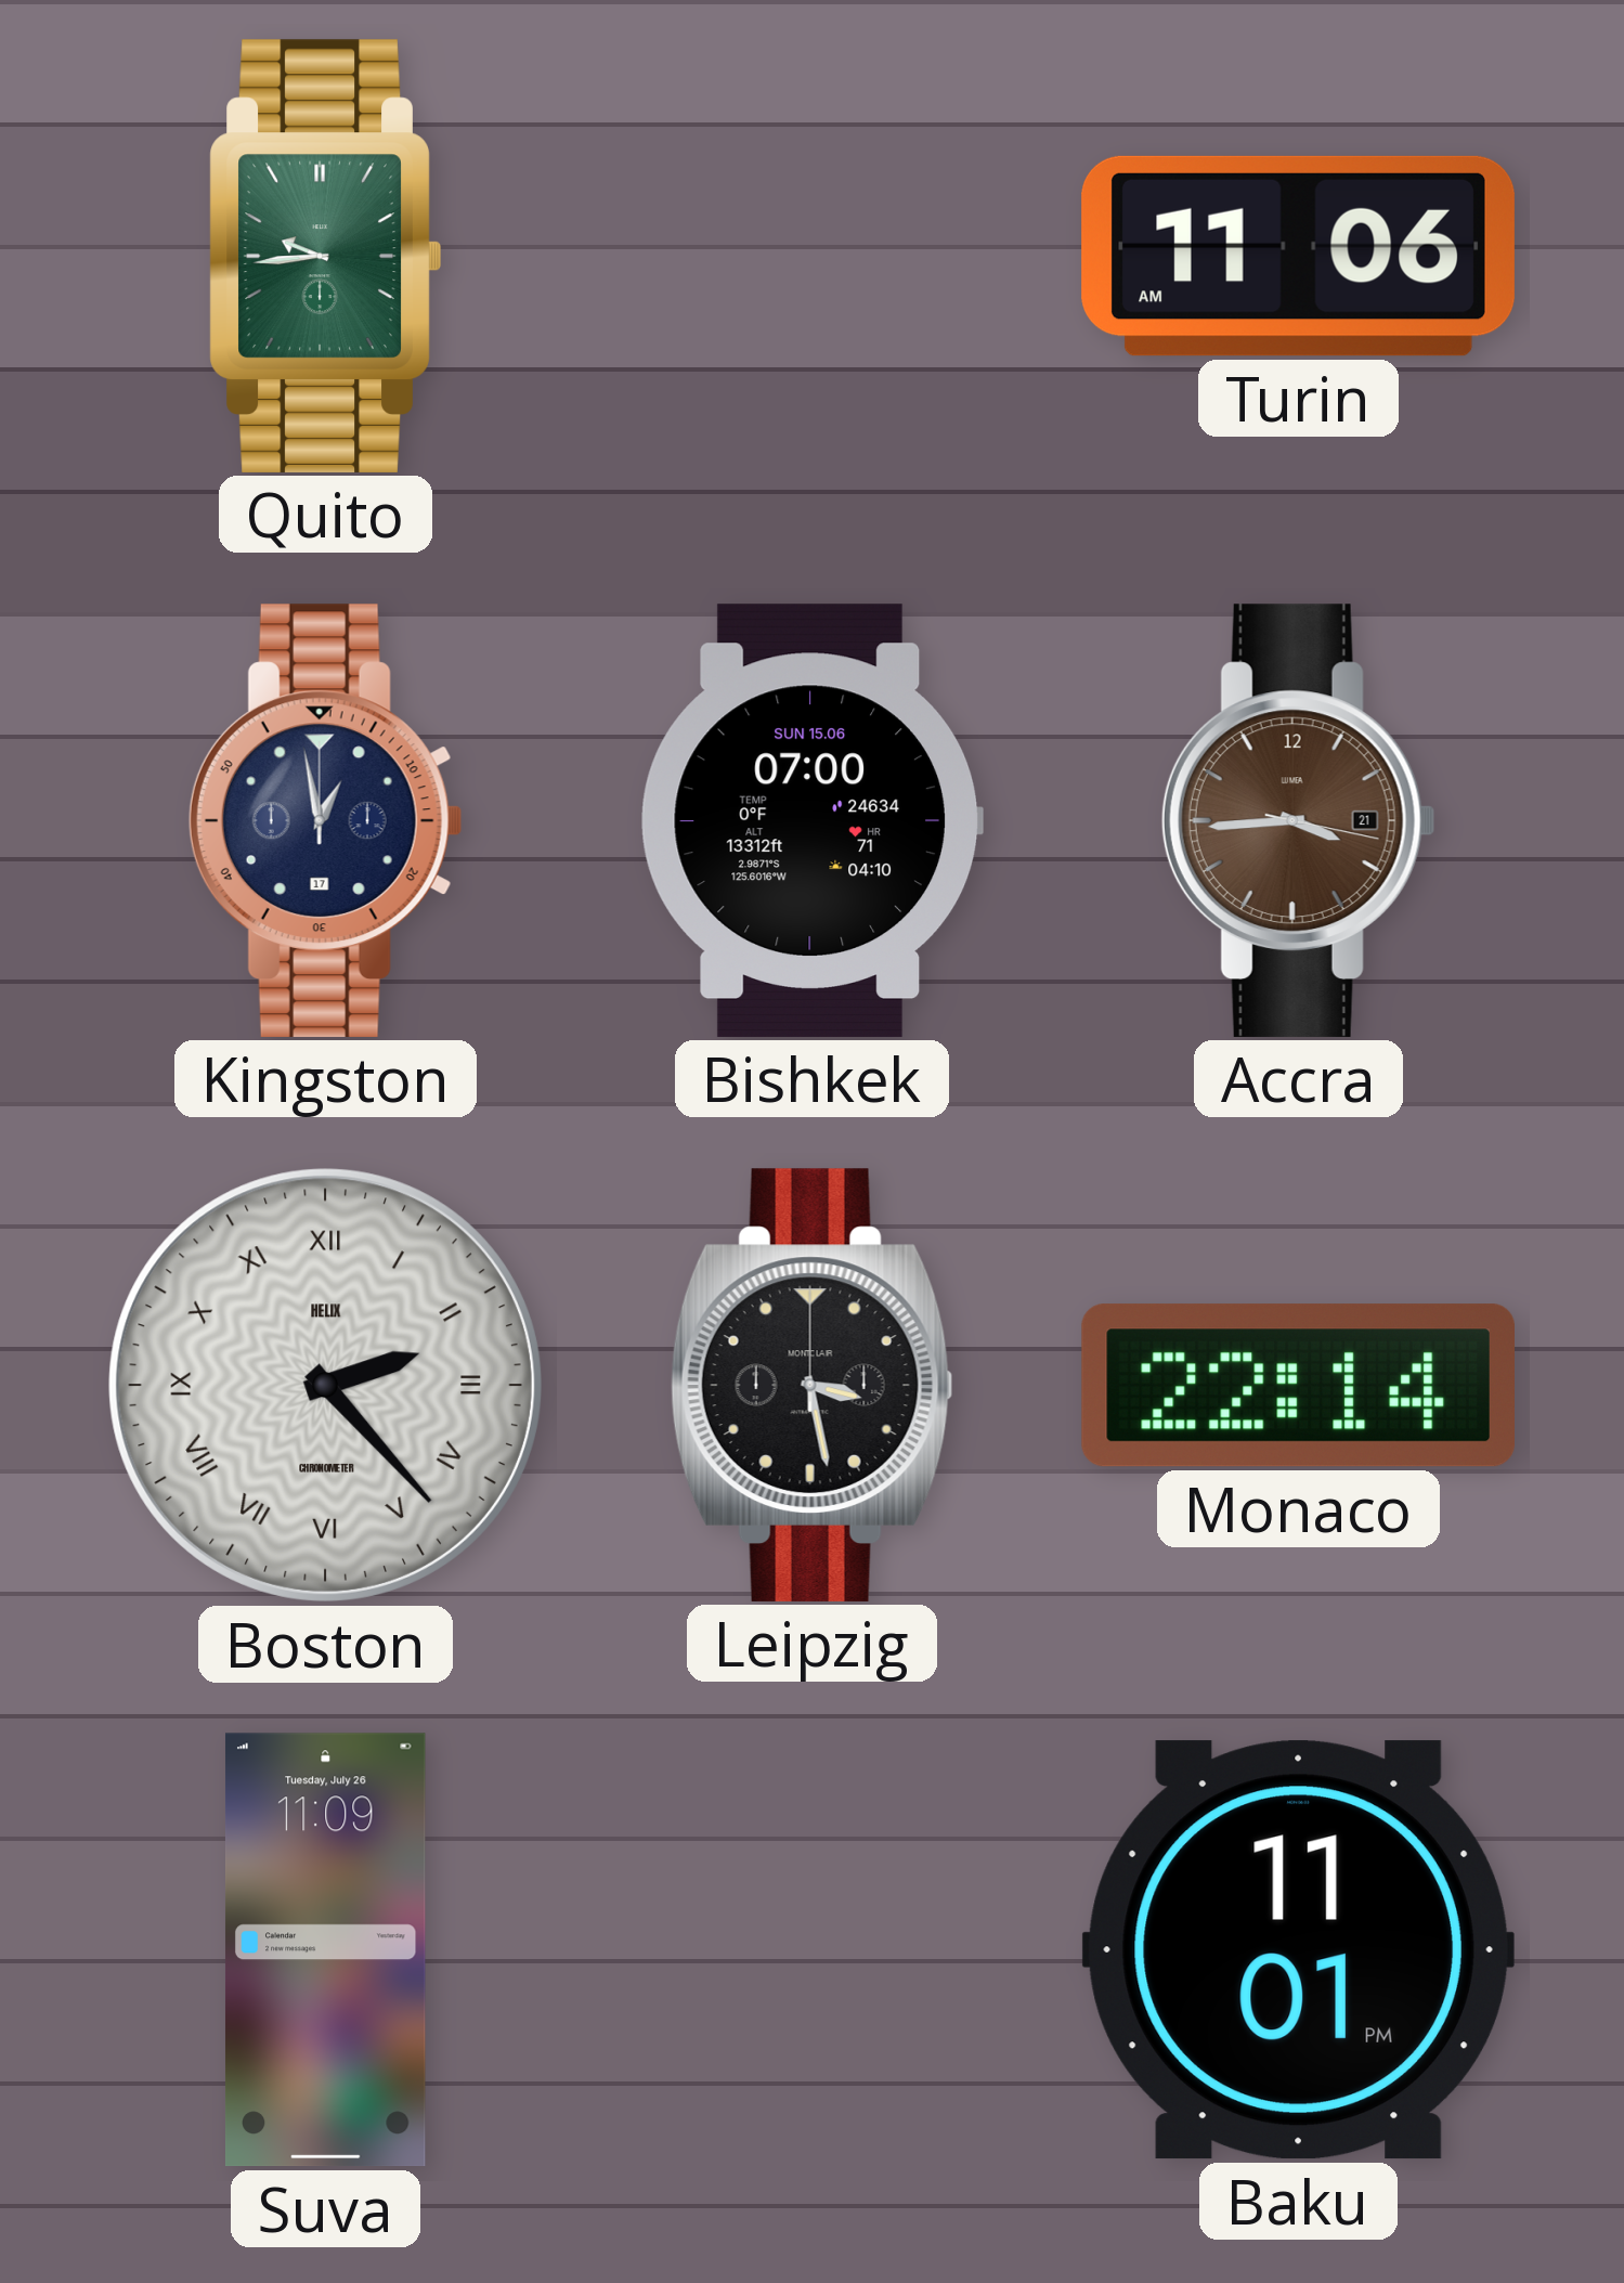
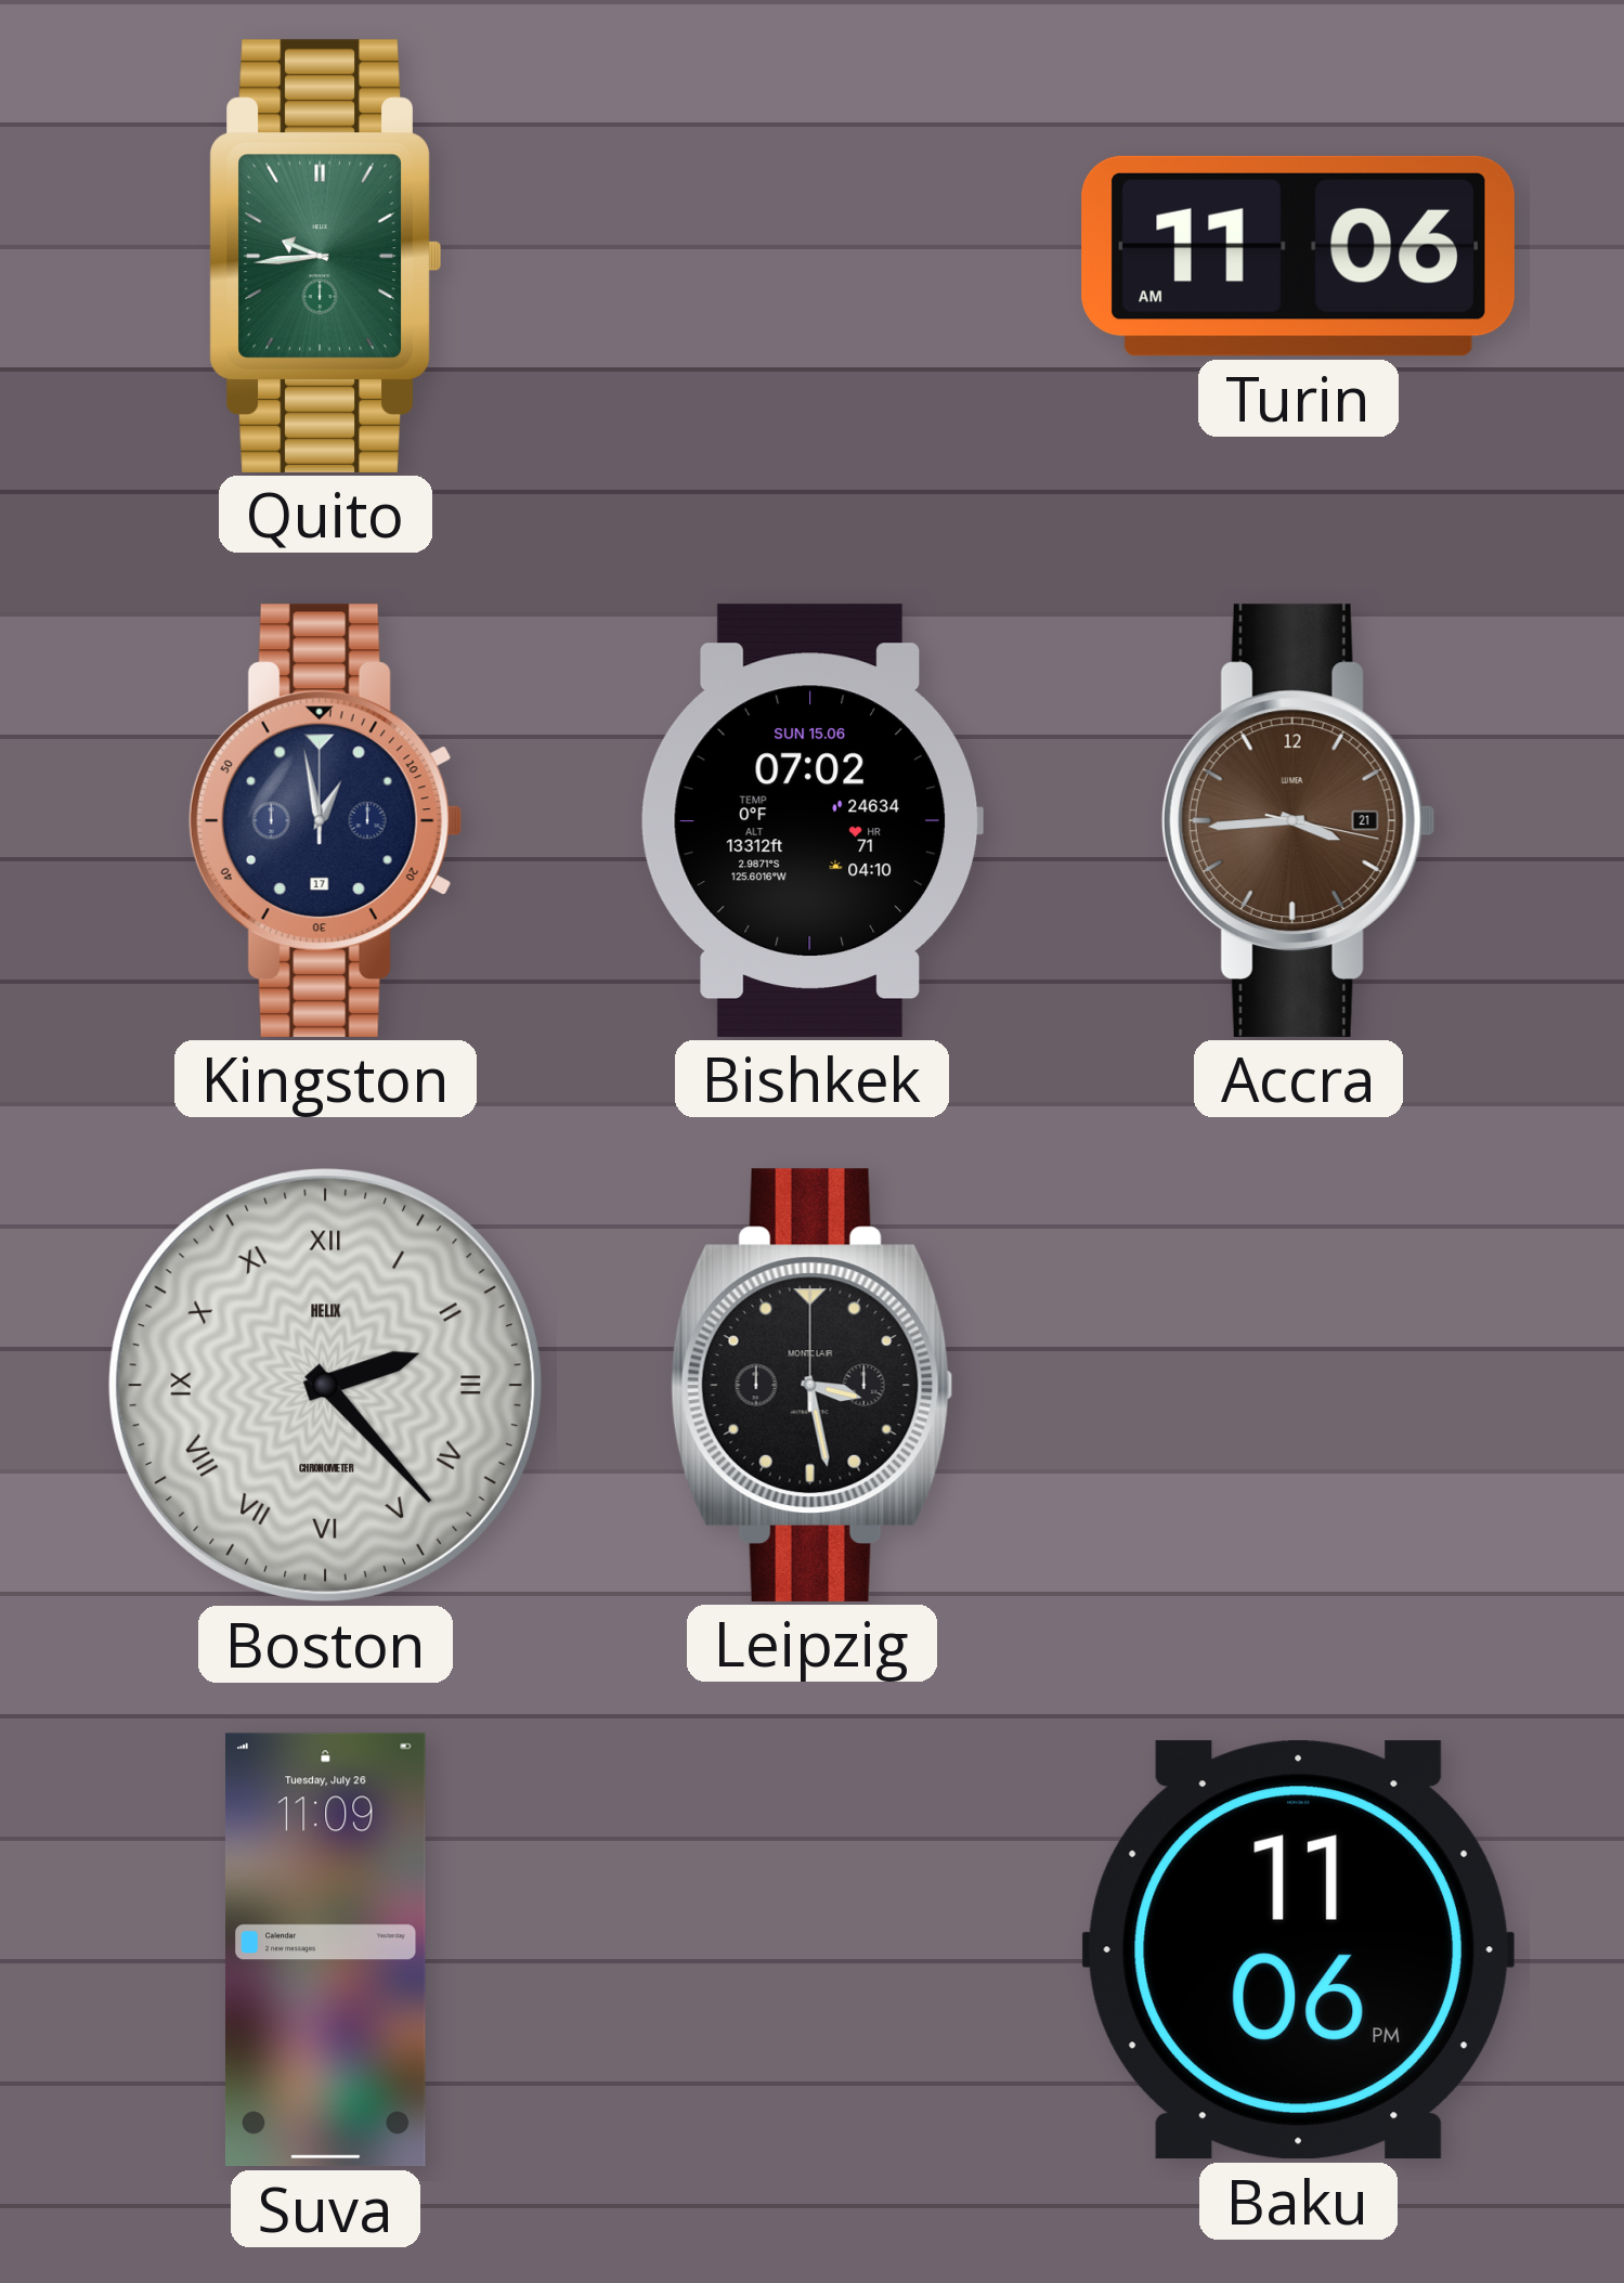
Bishkek: 07:00 -> 07:02
Monaco: 22:14 -> none
Baku: 11:01 -> 11:06
